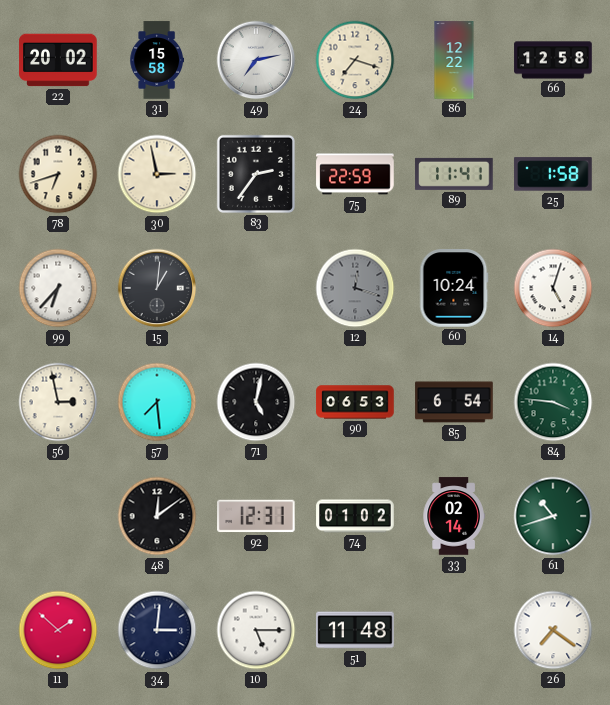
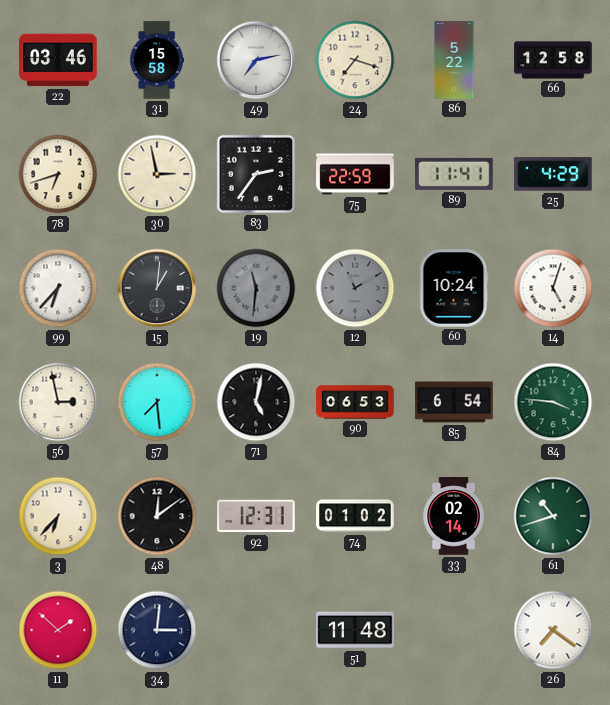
22: 20:02 -> 03:46
86: 12:22 -> 5:22
25: 1:58 -> 4:29
19: none -> 11:31
12: 12:18 -> 11:10
3: none -> 6:37
10: 5:15 -> none
